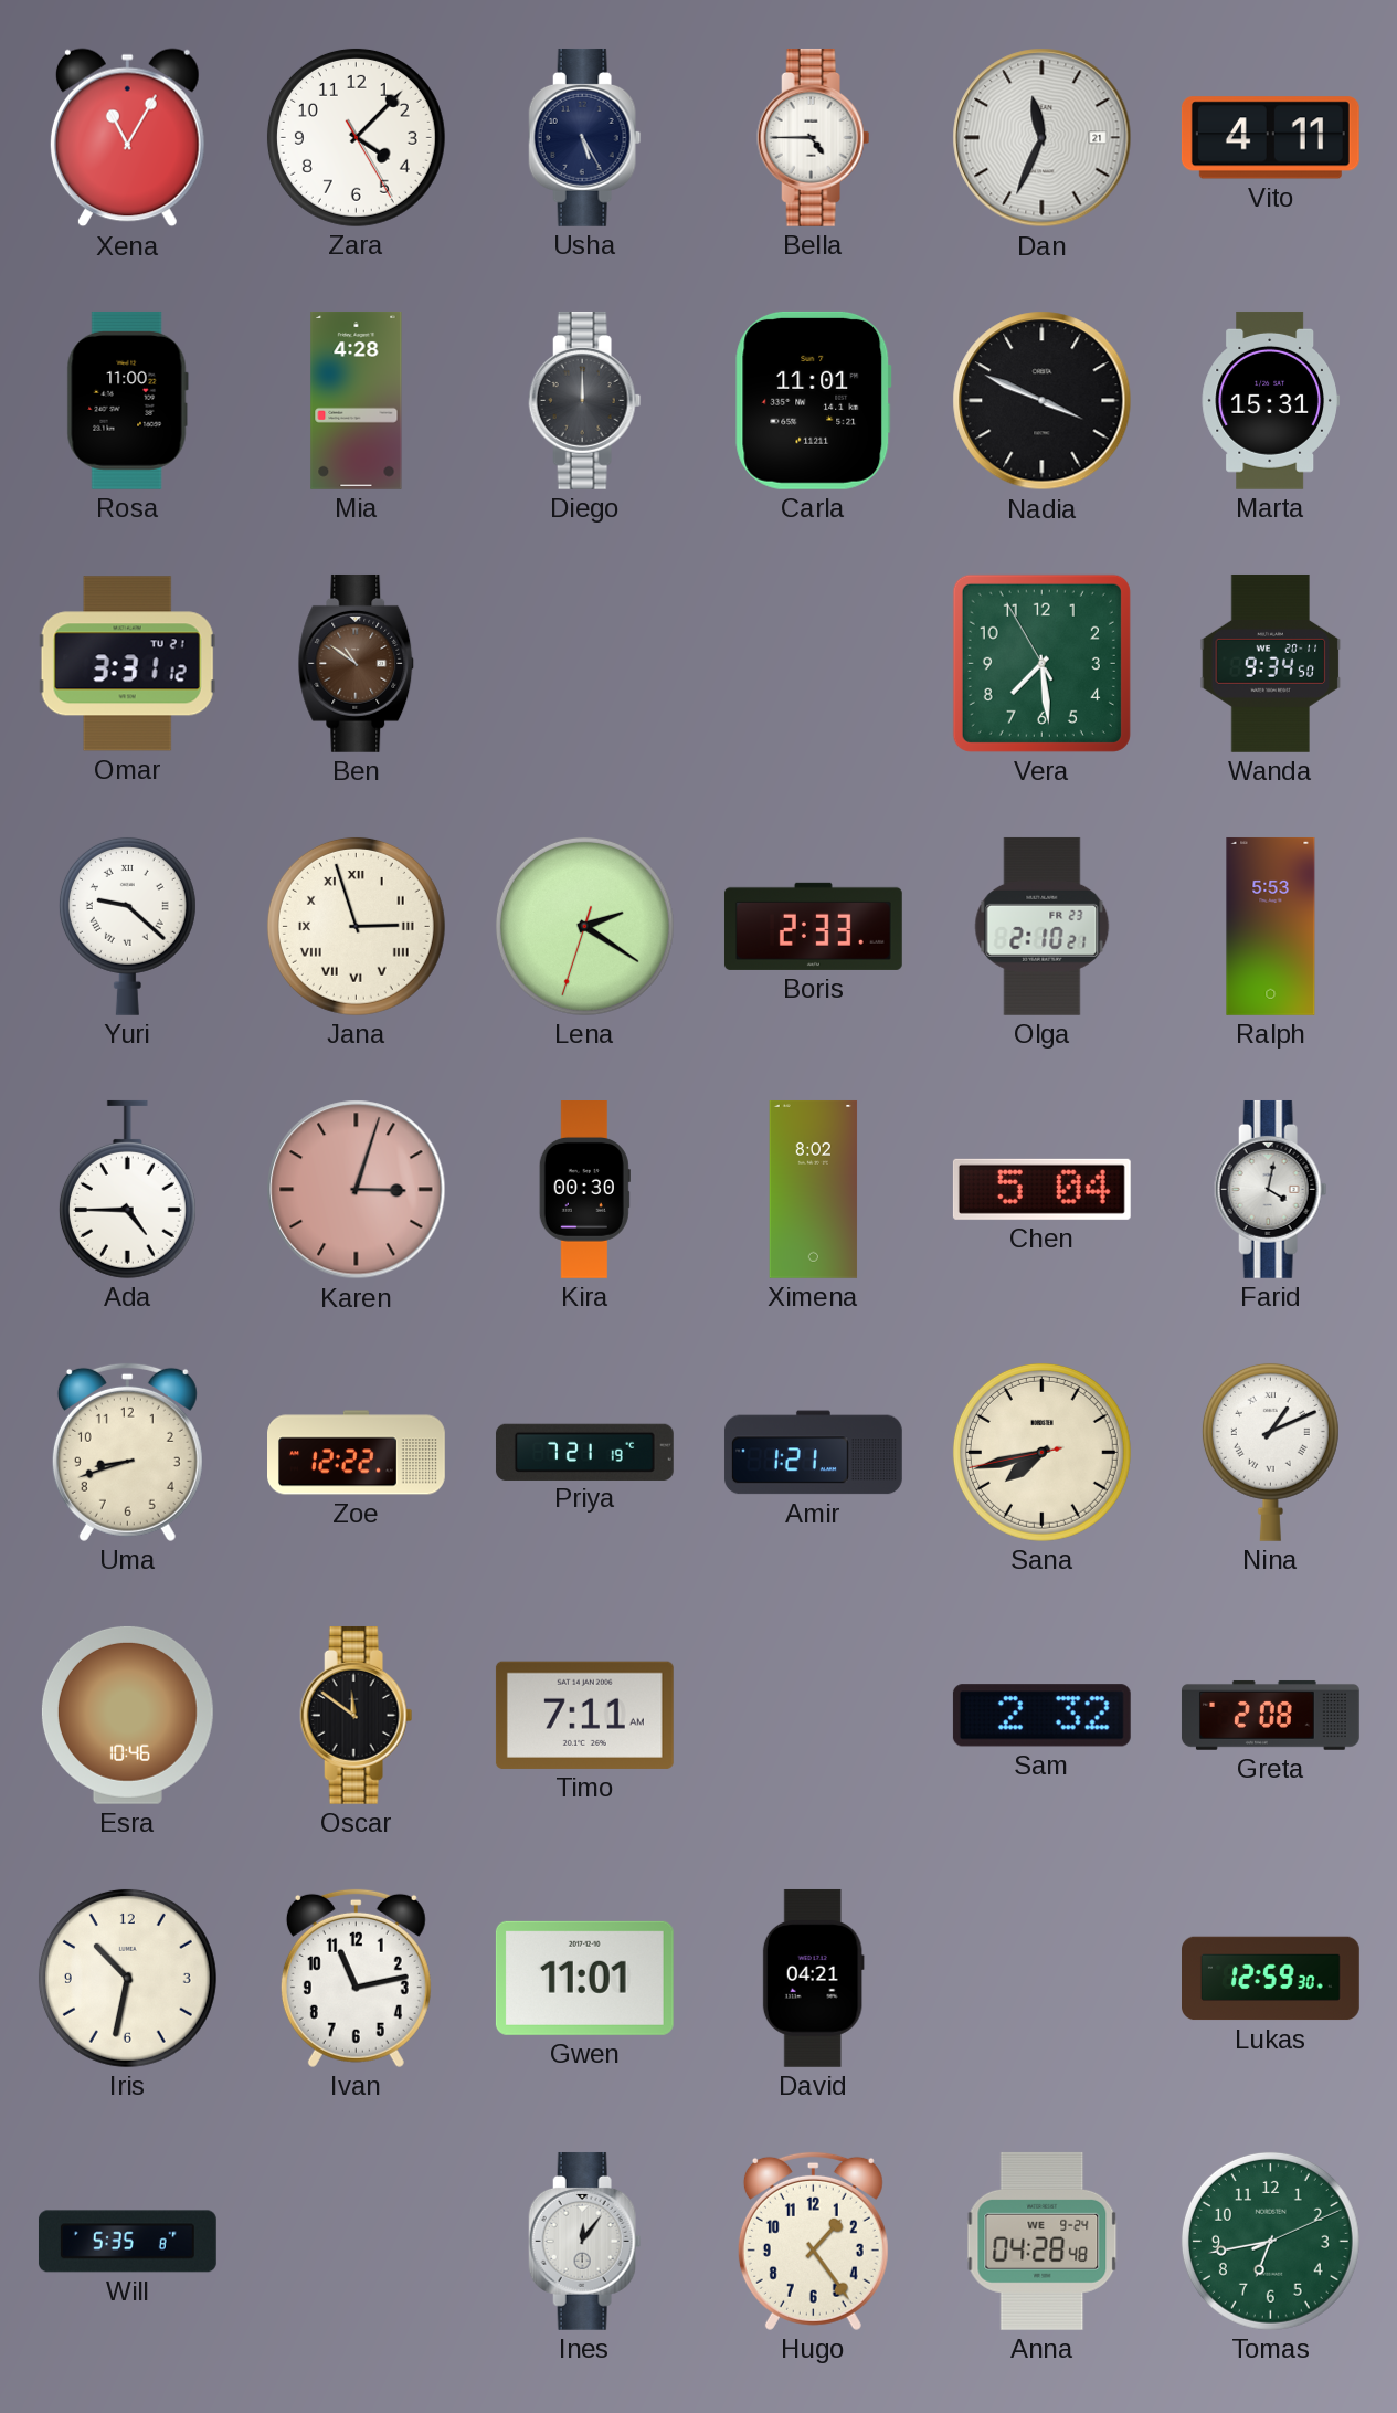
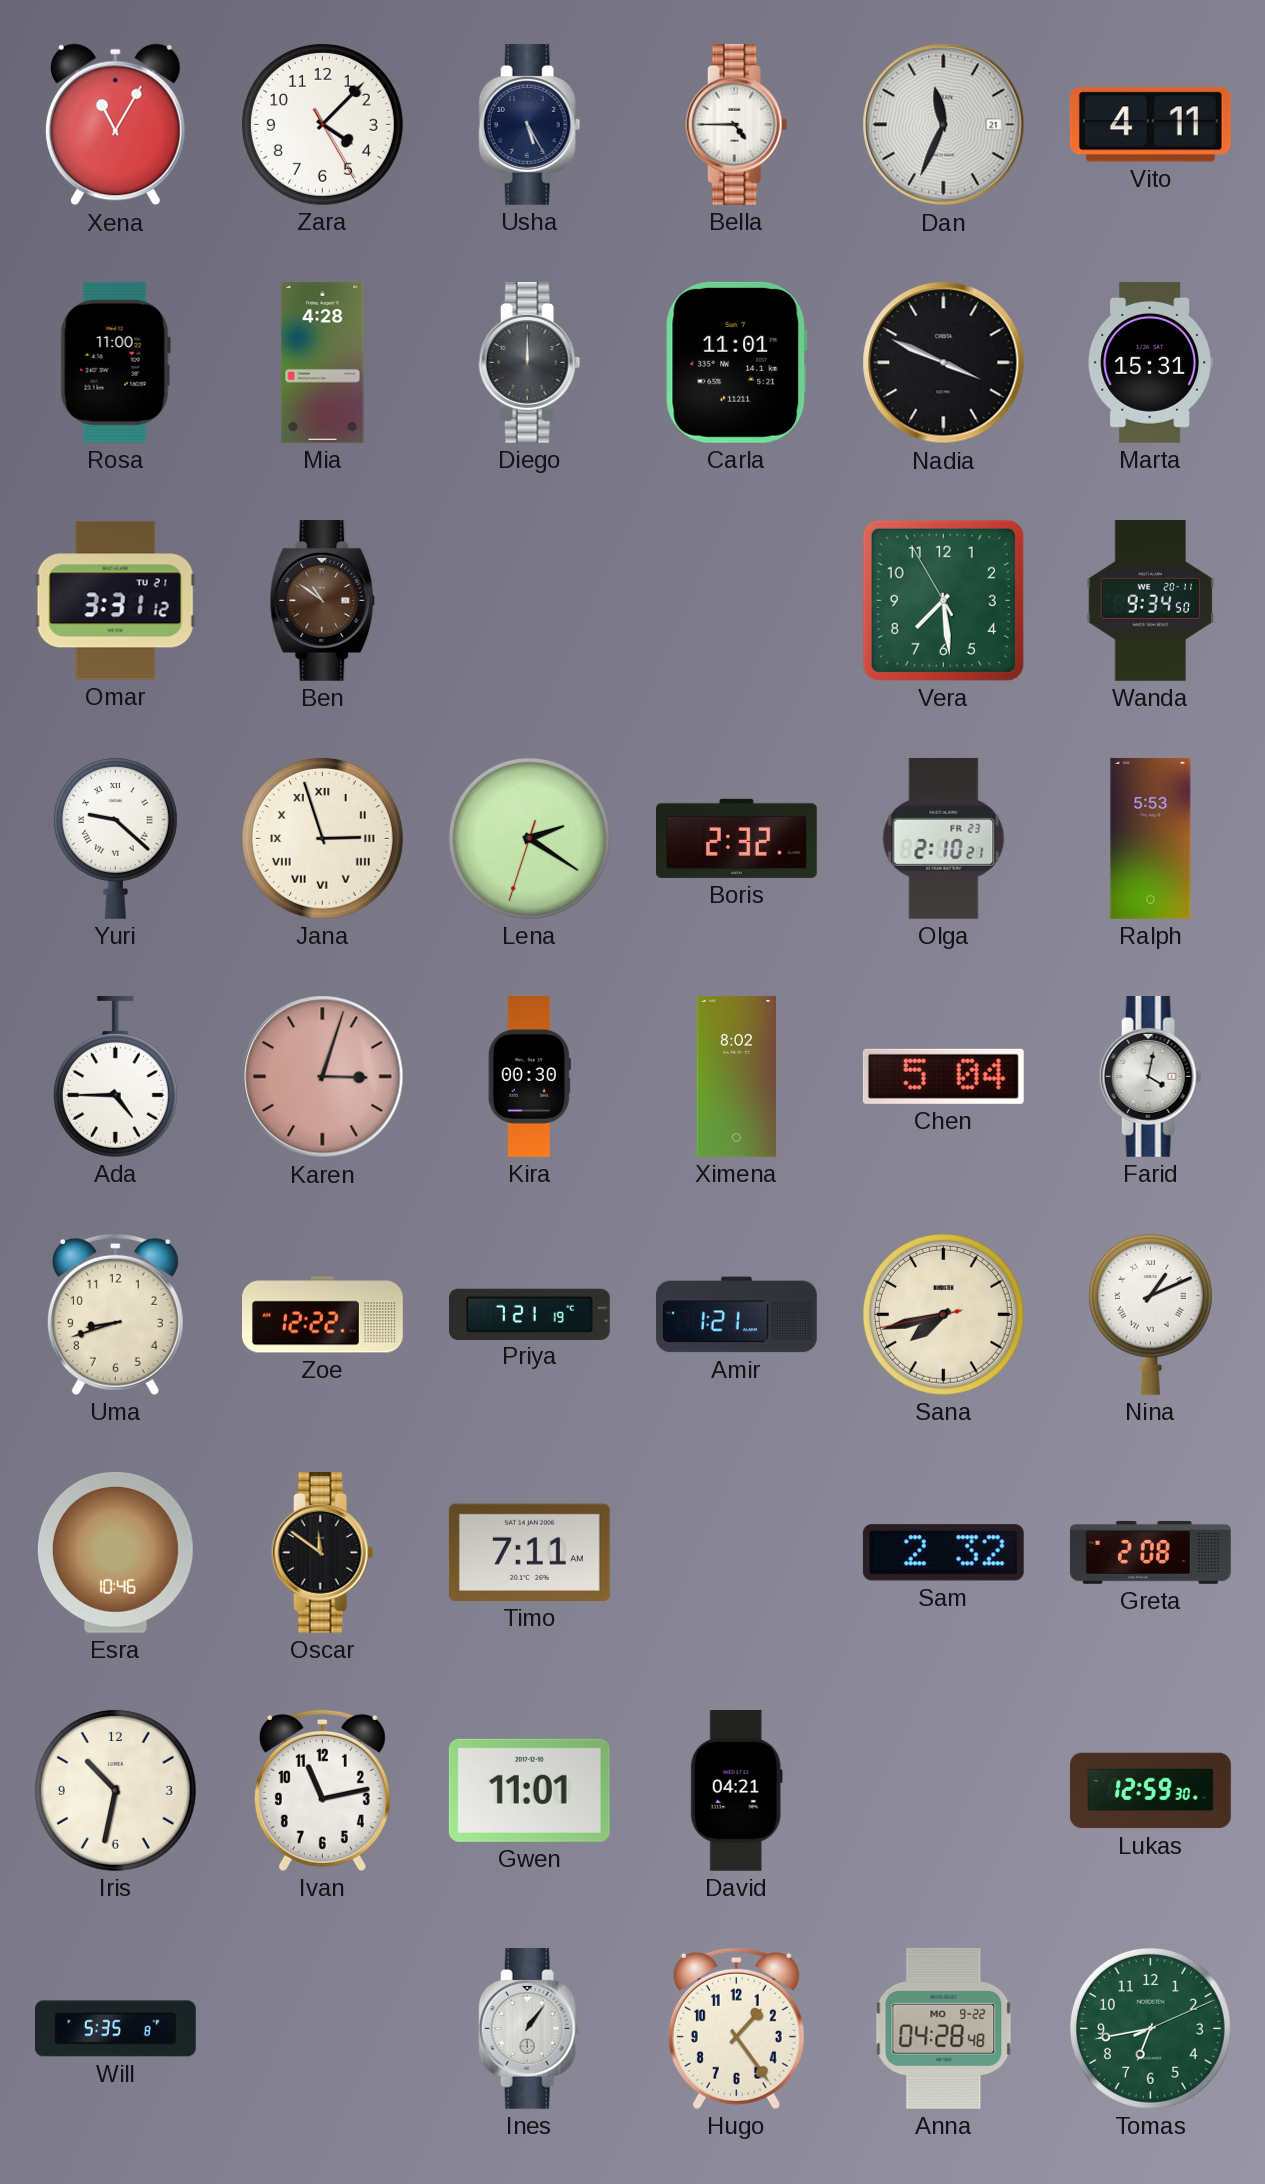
Boris: 2:33 -> 2:32
Ines: 12:06 -> 1:06
Anna date: WE 9-24 -> MO 9-22
